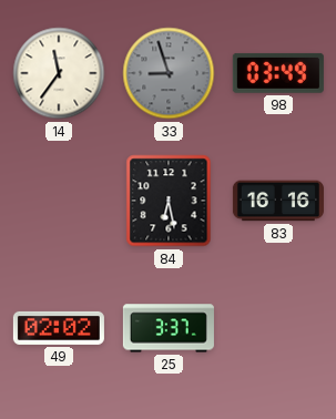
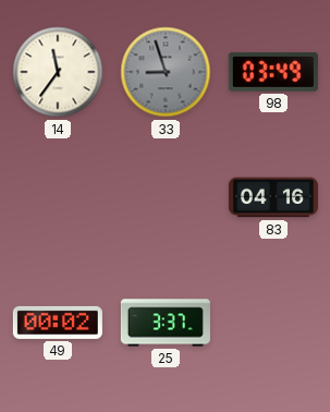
84: 6:28 -> none
83: 16:16 -> 04:16
49: 02:02 -> 00:02
